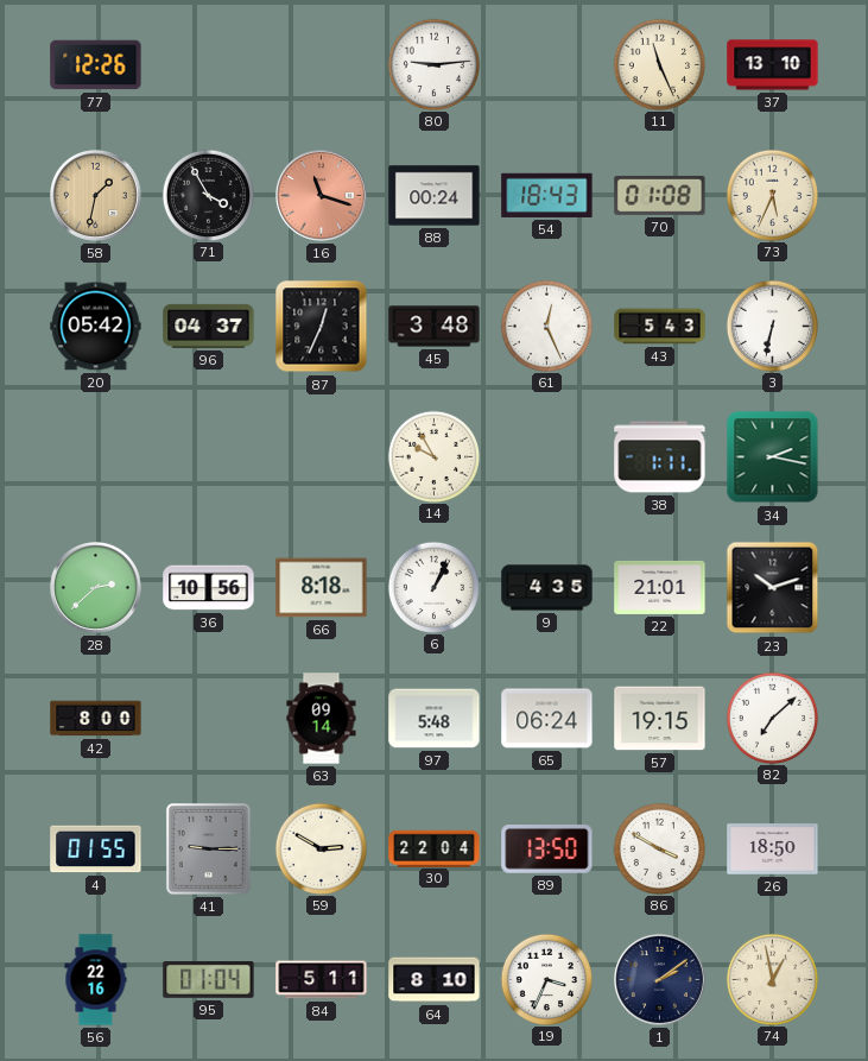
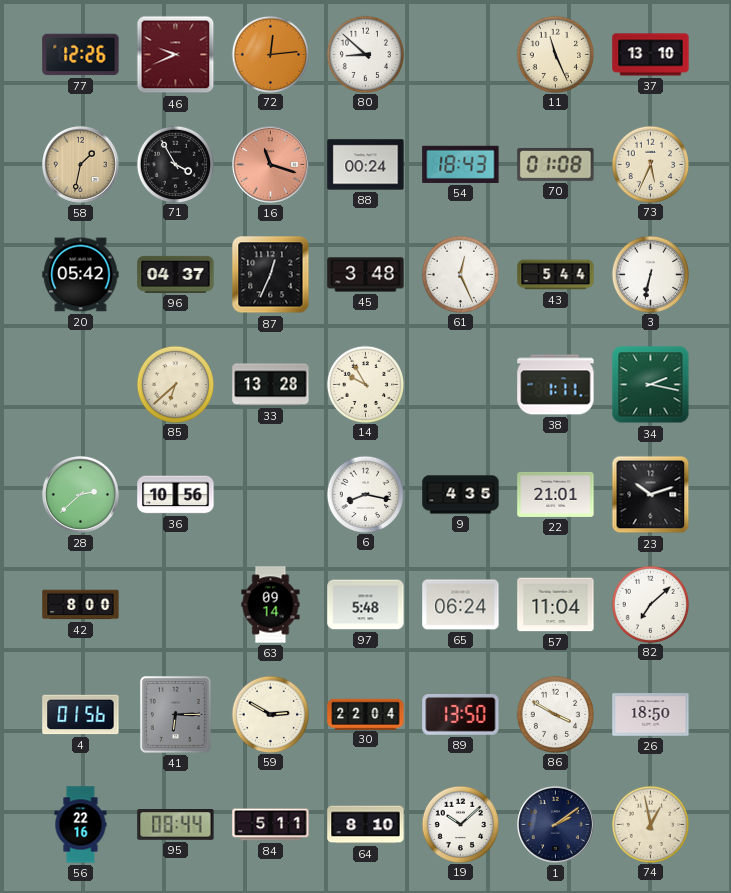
46: none -> 9:41
72: none -> 12:14
80: 9:14 -> 8:52
43: 5:43 -> 5:44
85: none -> 6:38
33: none -> 13:28
66: 8:18 -> none
6: 1:04 -> 8:17
57: 19:15 -> 11:04
4: 01:55 -> 01:56
41: 9:15 -> 6:15
95: 01:04 -> 08:44
19: 3:34 -> 10:08
